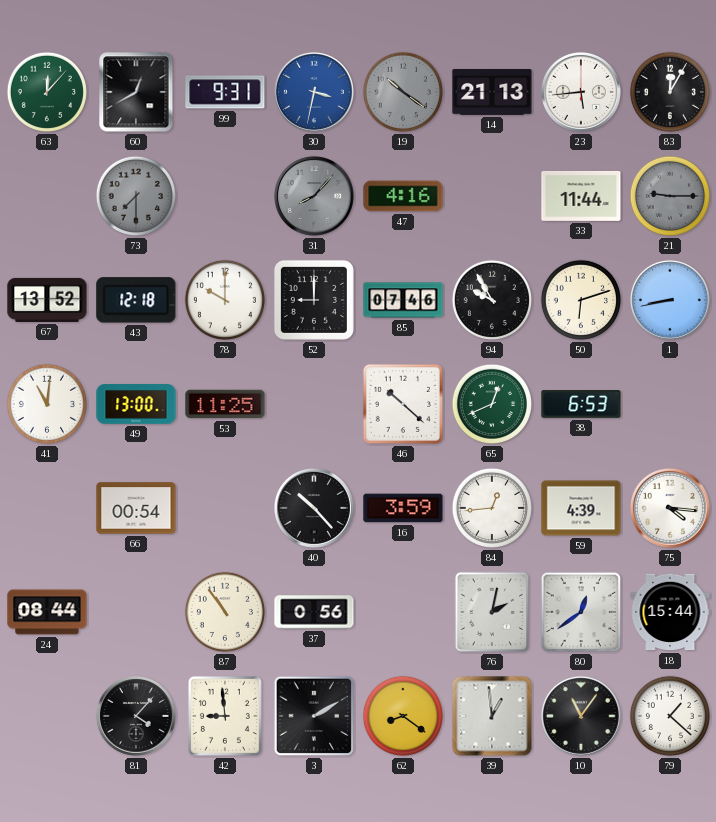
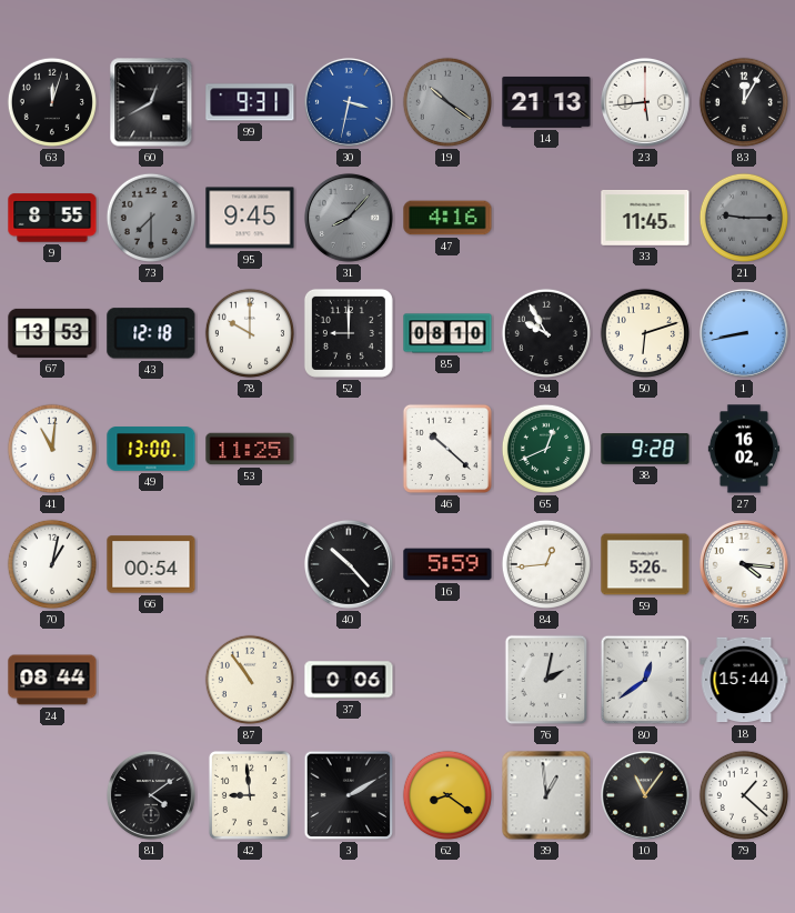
63: 12:07 -> 12:03
63 dial: green -> black
9: none -> 8:55
95: none -> 9:45
33: 11:44 -> 11:45
67: 13:52 -> 13:53
85: 07:46 -> 08:10
38: 6:53 -> 9:28
27: none -> 16:02
70: none -> 1:02
16: 3:59 -> 5:59
59: 4:39 -> 5:26
37: 0:56 -> 0:06
81: 4:07 -> 4:09
